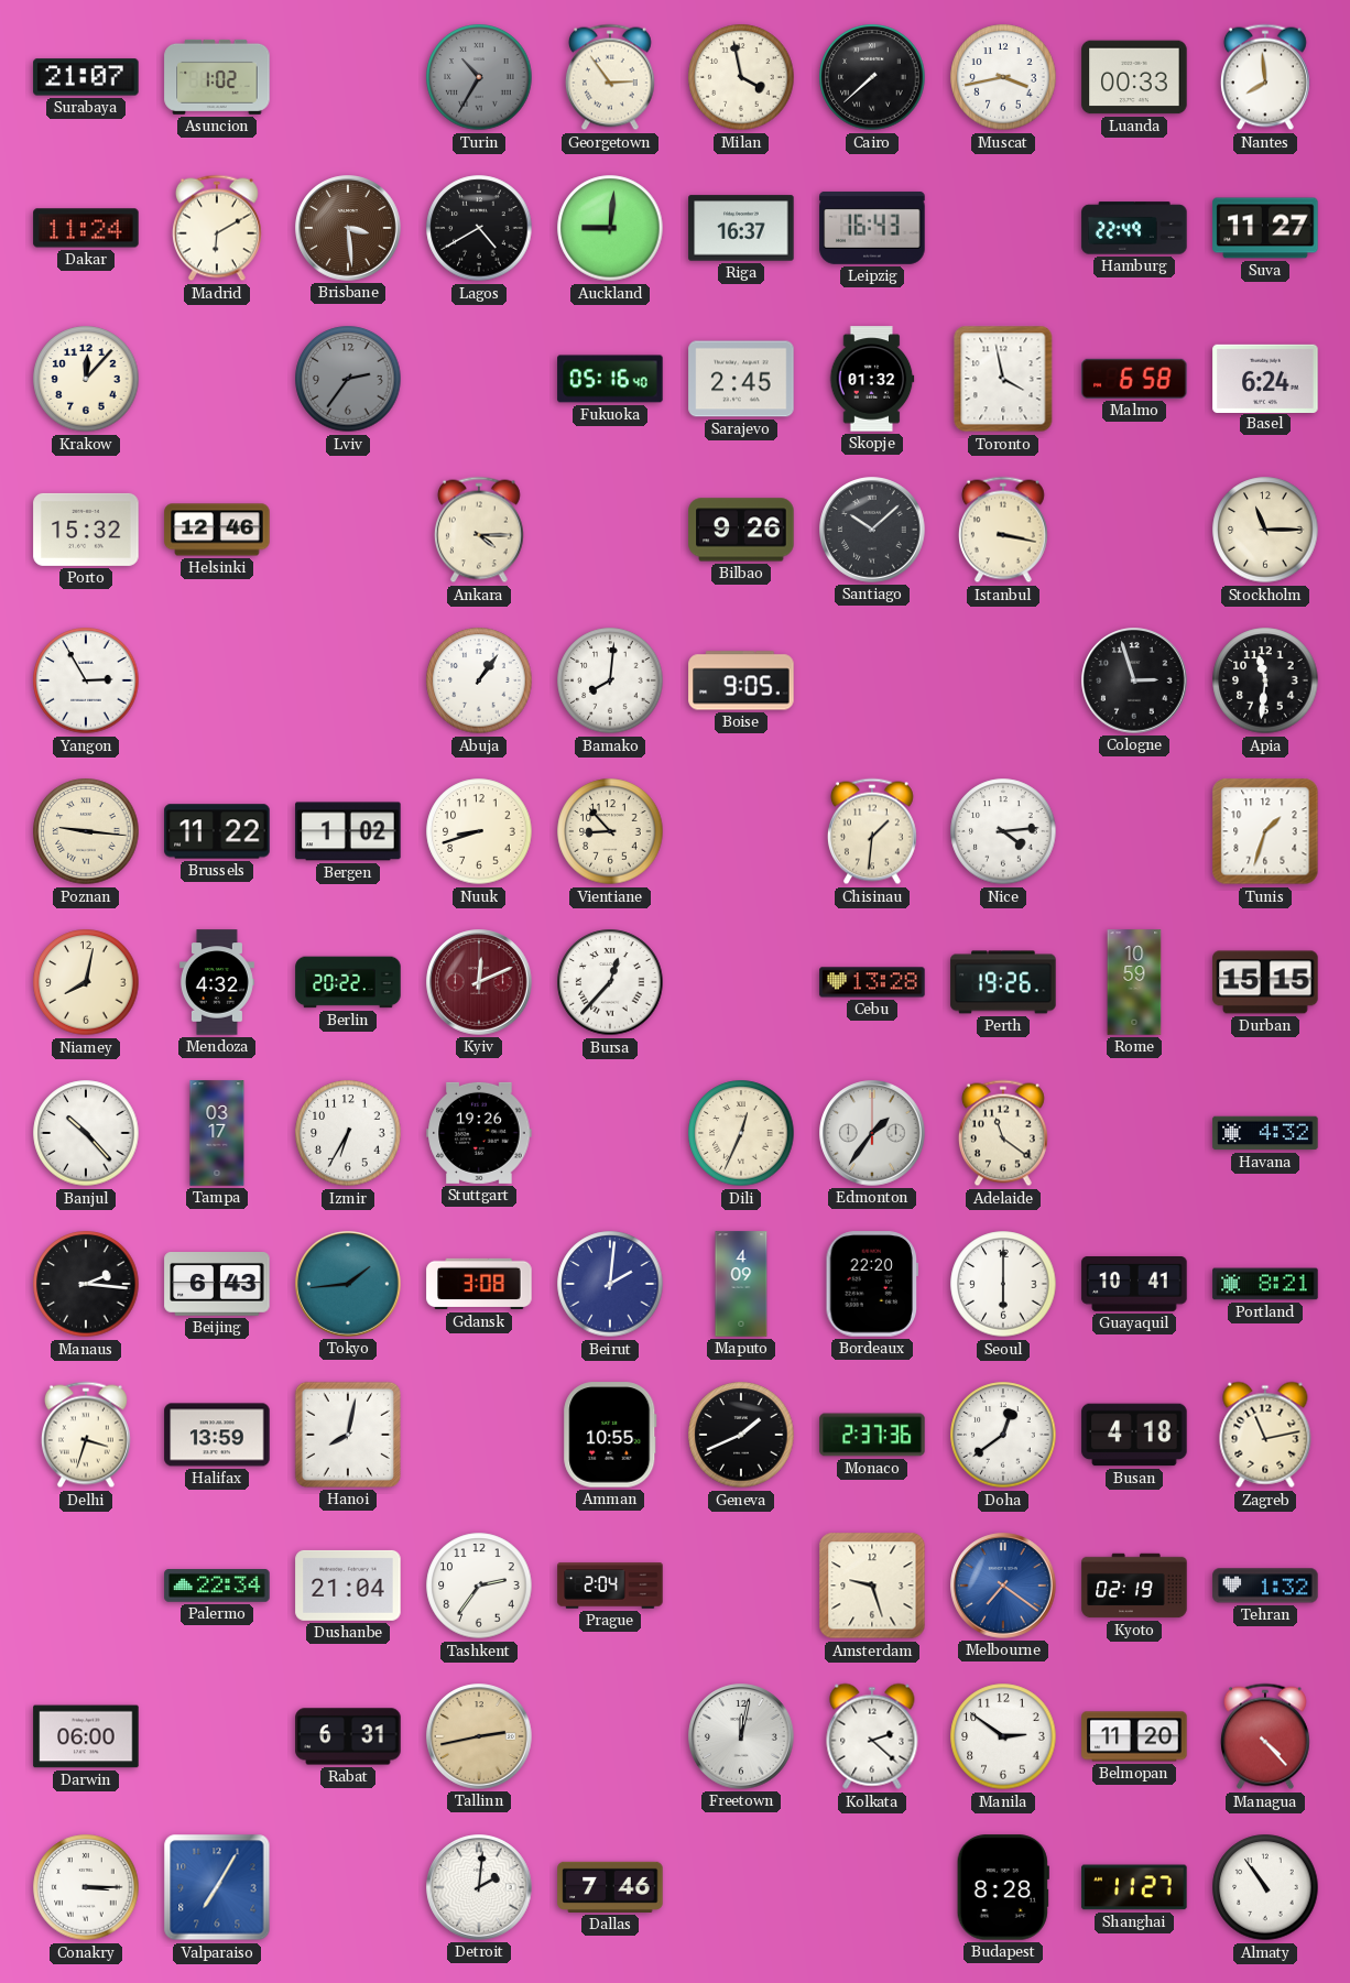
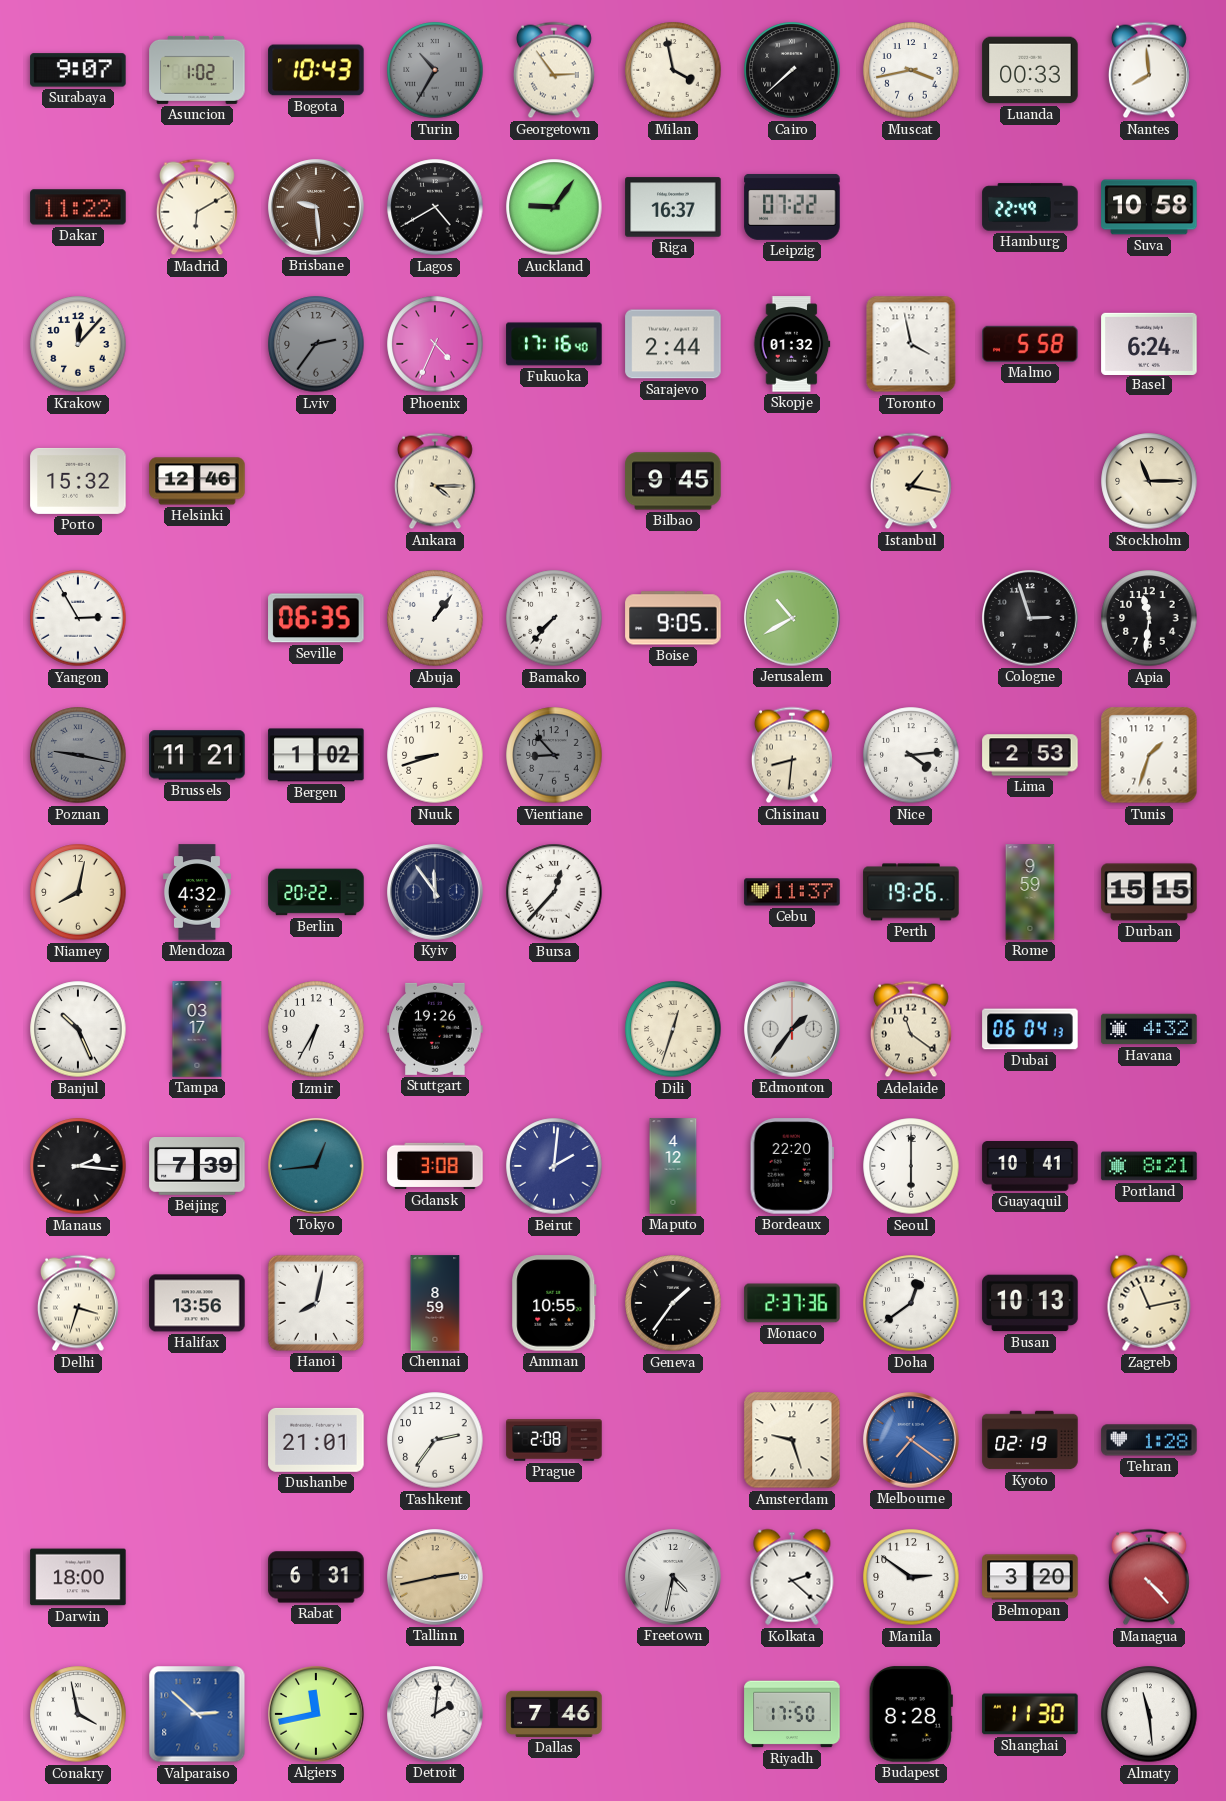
Surabaya: 21:07 -> 9:07
Bogota: none -> 10:43
Dakar: 11:24 -> 11:22
Brisbane: 3:29 -> 9:29
Auckland: 9:01 -> 9:06
Leipzig: 16:43 -> 07:22
Suva: 11:27 -> 10:58
Phoenix: none -> 4:34
Fukuoka: 05:16 -> 17:16
Sarajevo: 2:45 -> 2:44
Malmo: 6:58 -> 5:58
Bilbao: 9:26 -> 9:45
Santiago: 10:08 -> none
Istanbul: 3:17 -> 1:17
Seville: none -> 06:35
Bamako: 8:01 -> 7:37
Jerusalem: none -> 10:40
Poznan: 9:16 -> 9:17
Poznan dial: cream -> grey
Brussels: 11:22 -> 11:21
Vientiane dial: cream -> grey
Chisinau: 1:31 -> 8:31
Lima: none -> 2:53
Kyiv: 12:11 -> 11:54
Kyiv dial: burgundy -> navy
Cebu: 13:28 -> 11:37
Rome: 10:59 -> 9:59
Banjul: 10:23 -> 10:26
Dili: 12:34 -> 12:33
Dubai: none -> 06:04
Beijing: 6:43 -> 7:39
Tokyo: 1:44 -> 12:44
Maputo: 4:09 -> 4:12
Halifax: 13:59 -> 13:56
Chennai: none -> 8:59
Geneva: 1:41 -> 1:36
Busan: 4:18 -> 10:13
Palermo: 22:34 -> none
Dushanbe: 21:04 -> 21:01
Prague: 2:04 -> 2:08
Tehran: 1:32 -> 1:28
Darwin: 06:00 -> 18:00
Freetown: 12:02 -> 4:32
Belmopan: 11:20 -> 3:20
Conakry: 3:15 -> 3:58
Valparaiso: 7:05 -> 2:52
Algiers: none -> 11:43
Riyadh: none -> 17:50
Shanghai: 11:27 -> 11:30
Almaty: 10:54 -> 11:29
